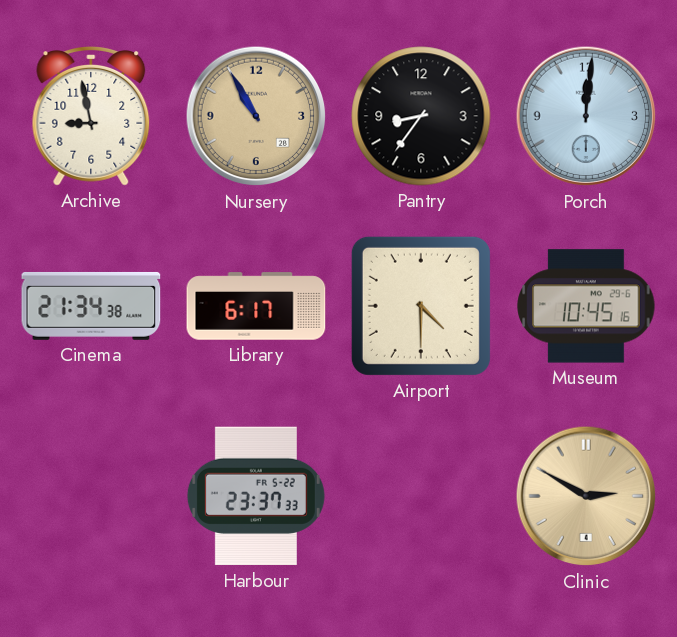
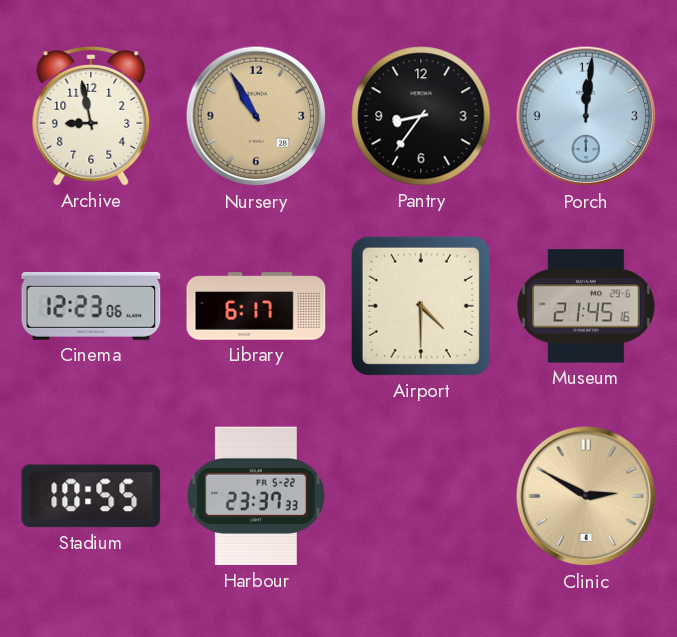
Cinema: 21:34 -> 12:23
Museum: 10:45 -> 21:45
Stadium: none -> 10:55
